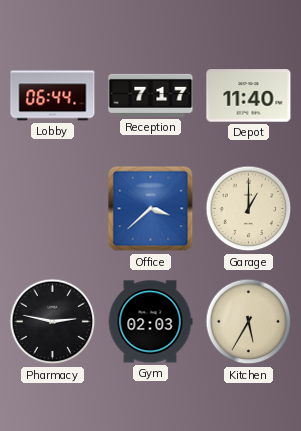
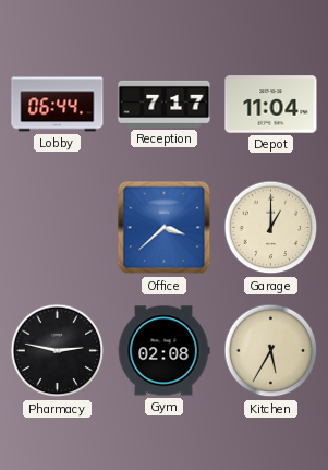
Depot: 11:40 -> 11:04
Gym: 02:03 -> 02:08
